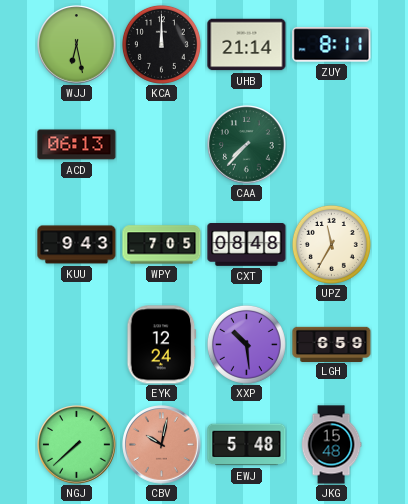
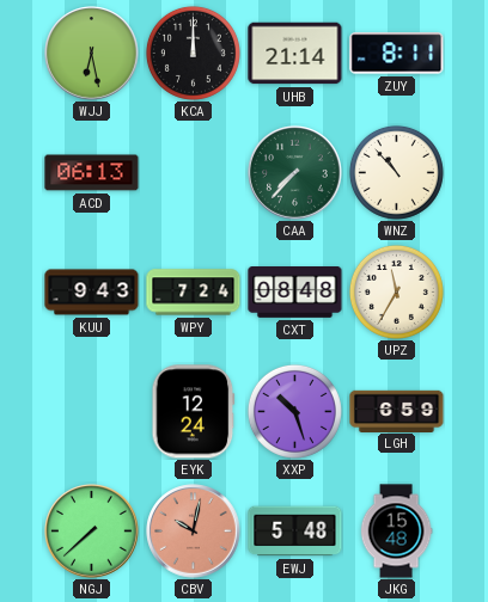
WNZ: none -> 10:53
WPY: 7:05 -> 7:24
XXP: 10:29 -> 10:27
